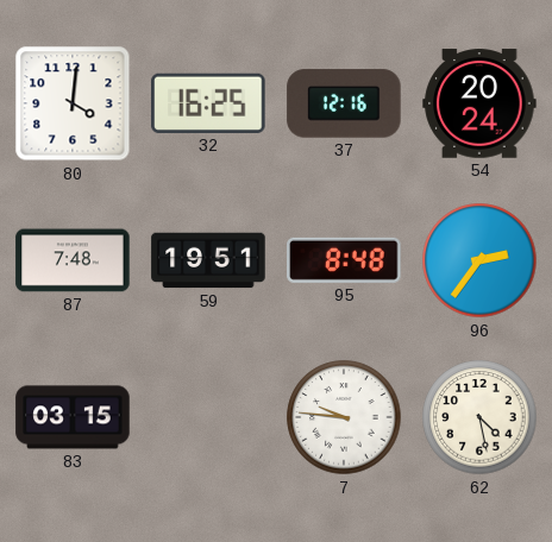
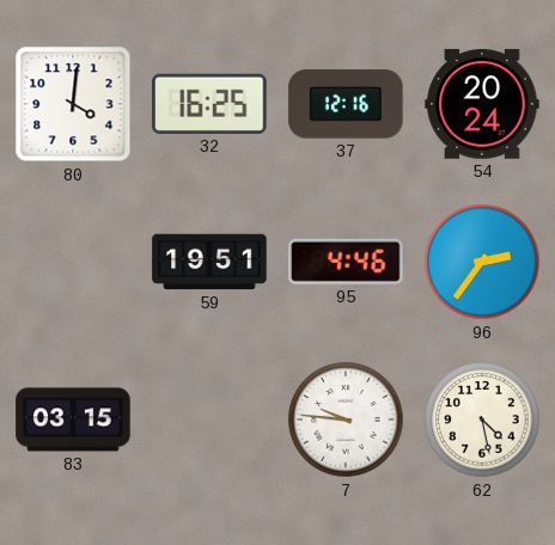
87: 7:48 -> none
95: 8:48 -> 4:46
